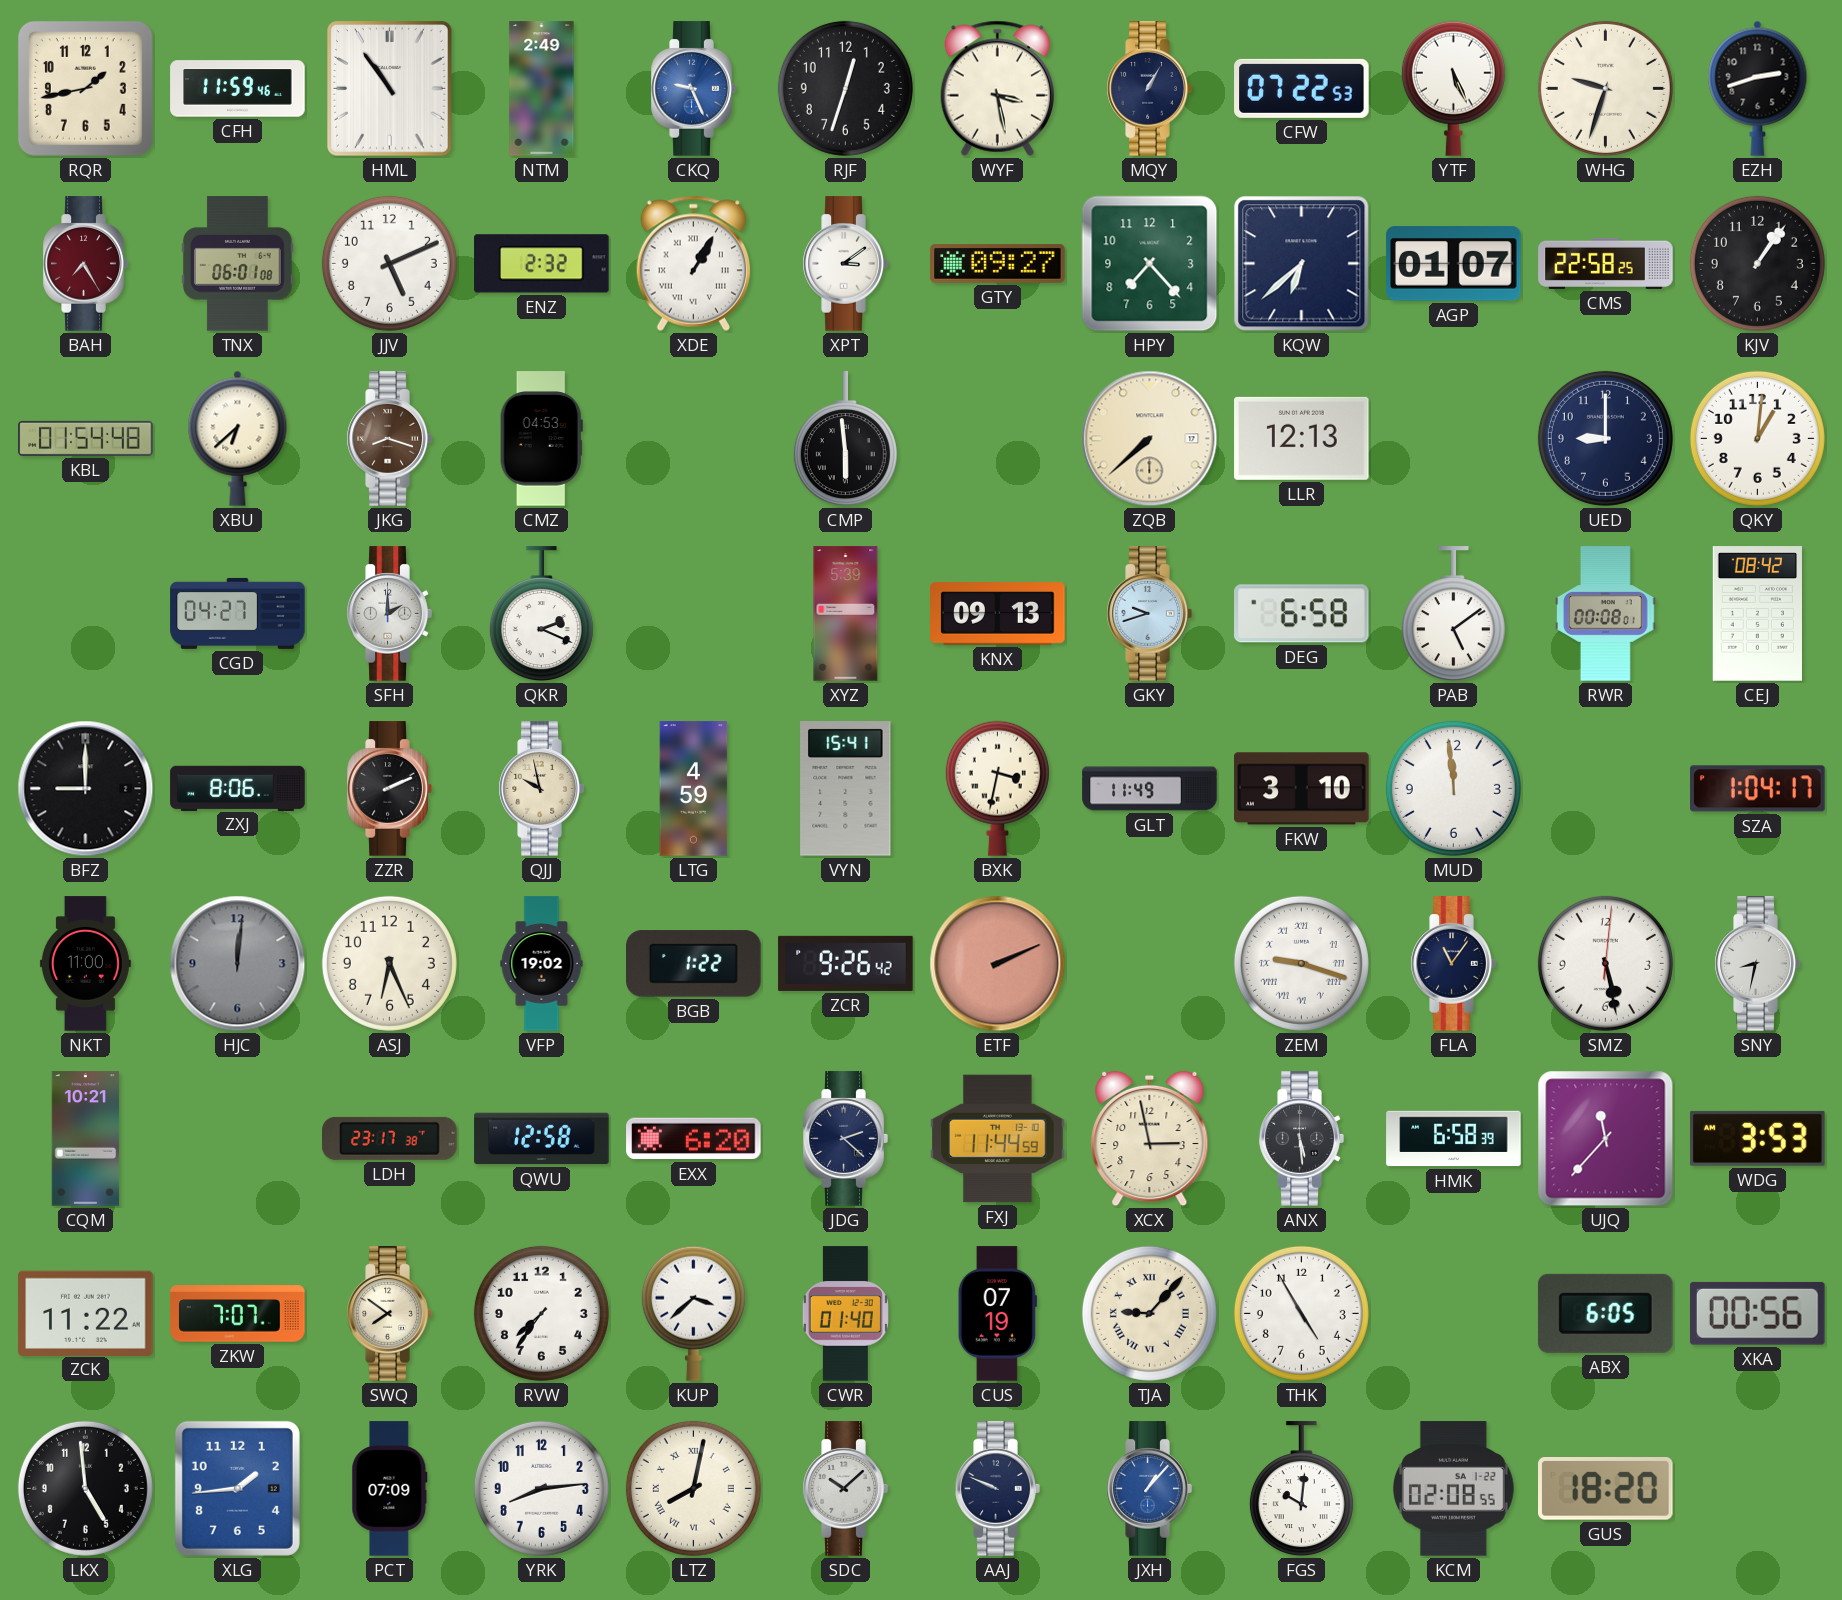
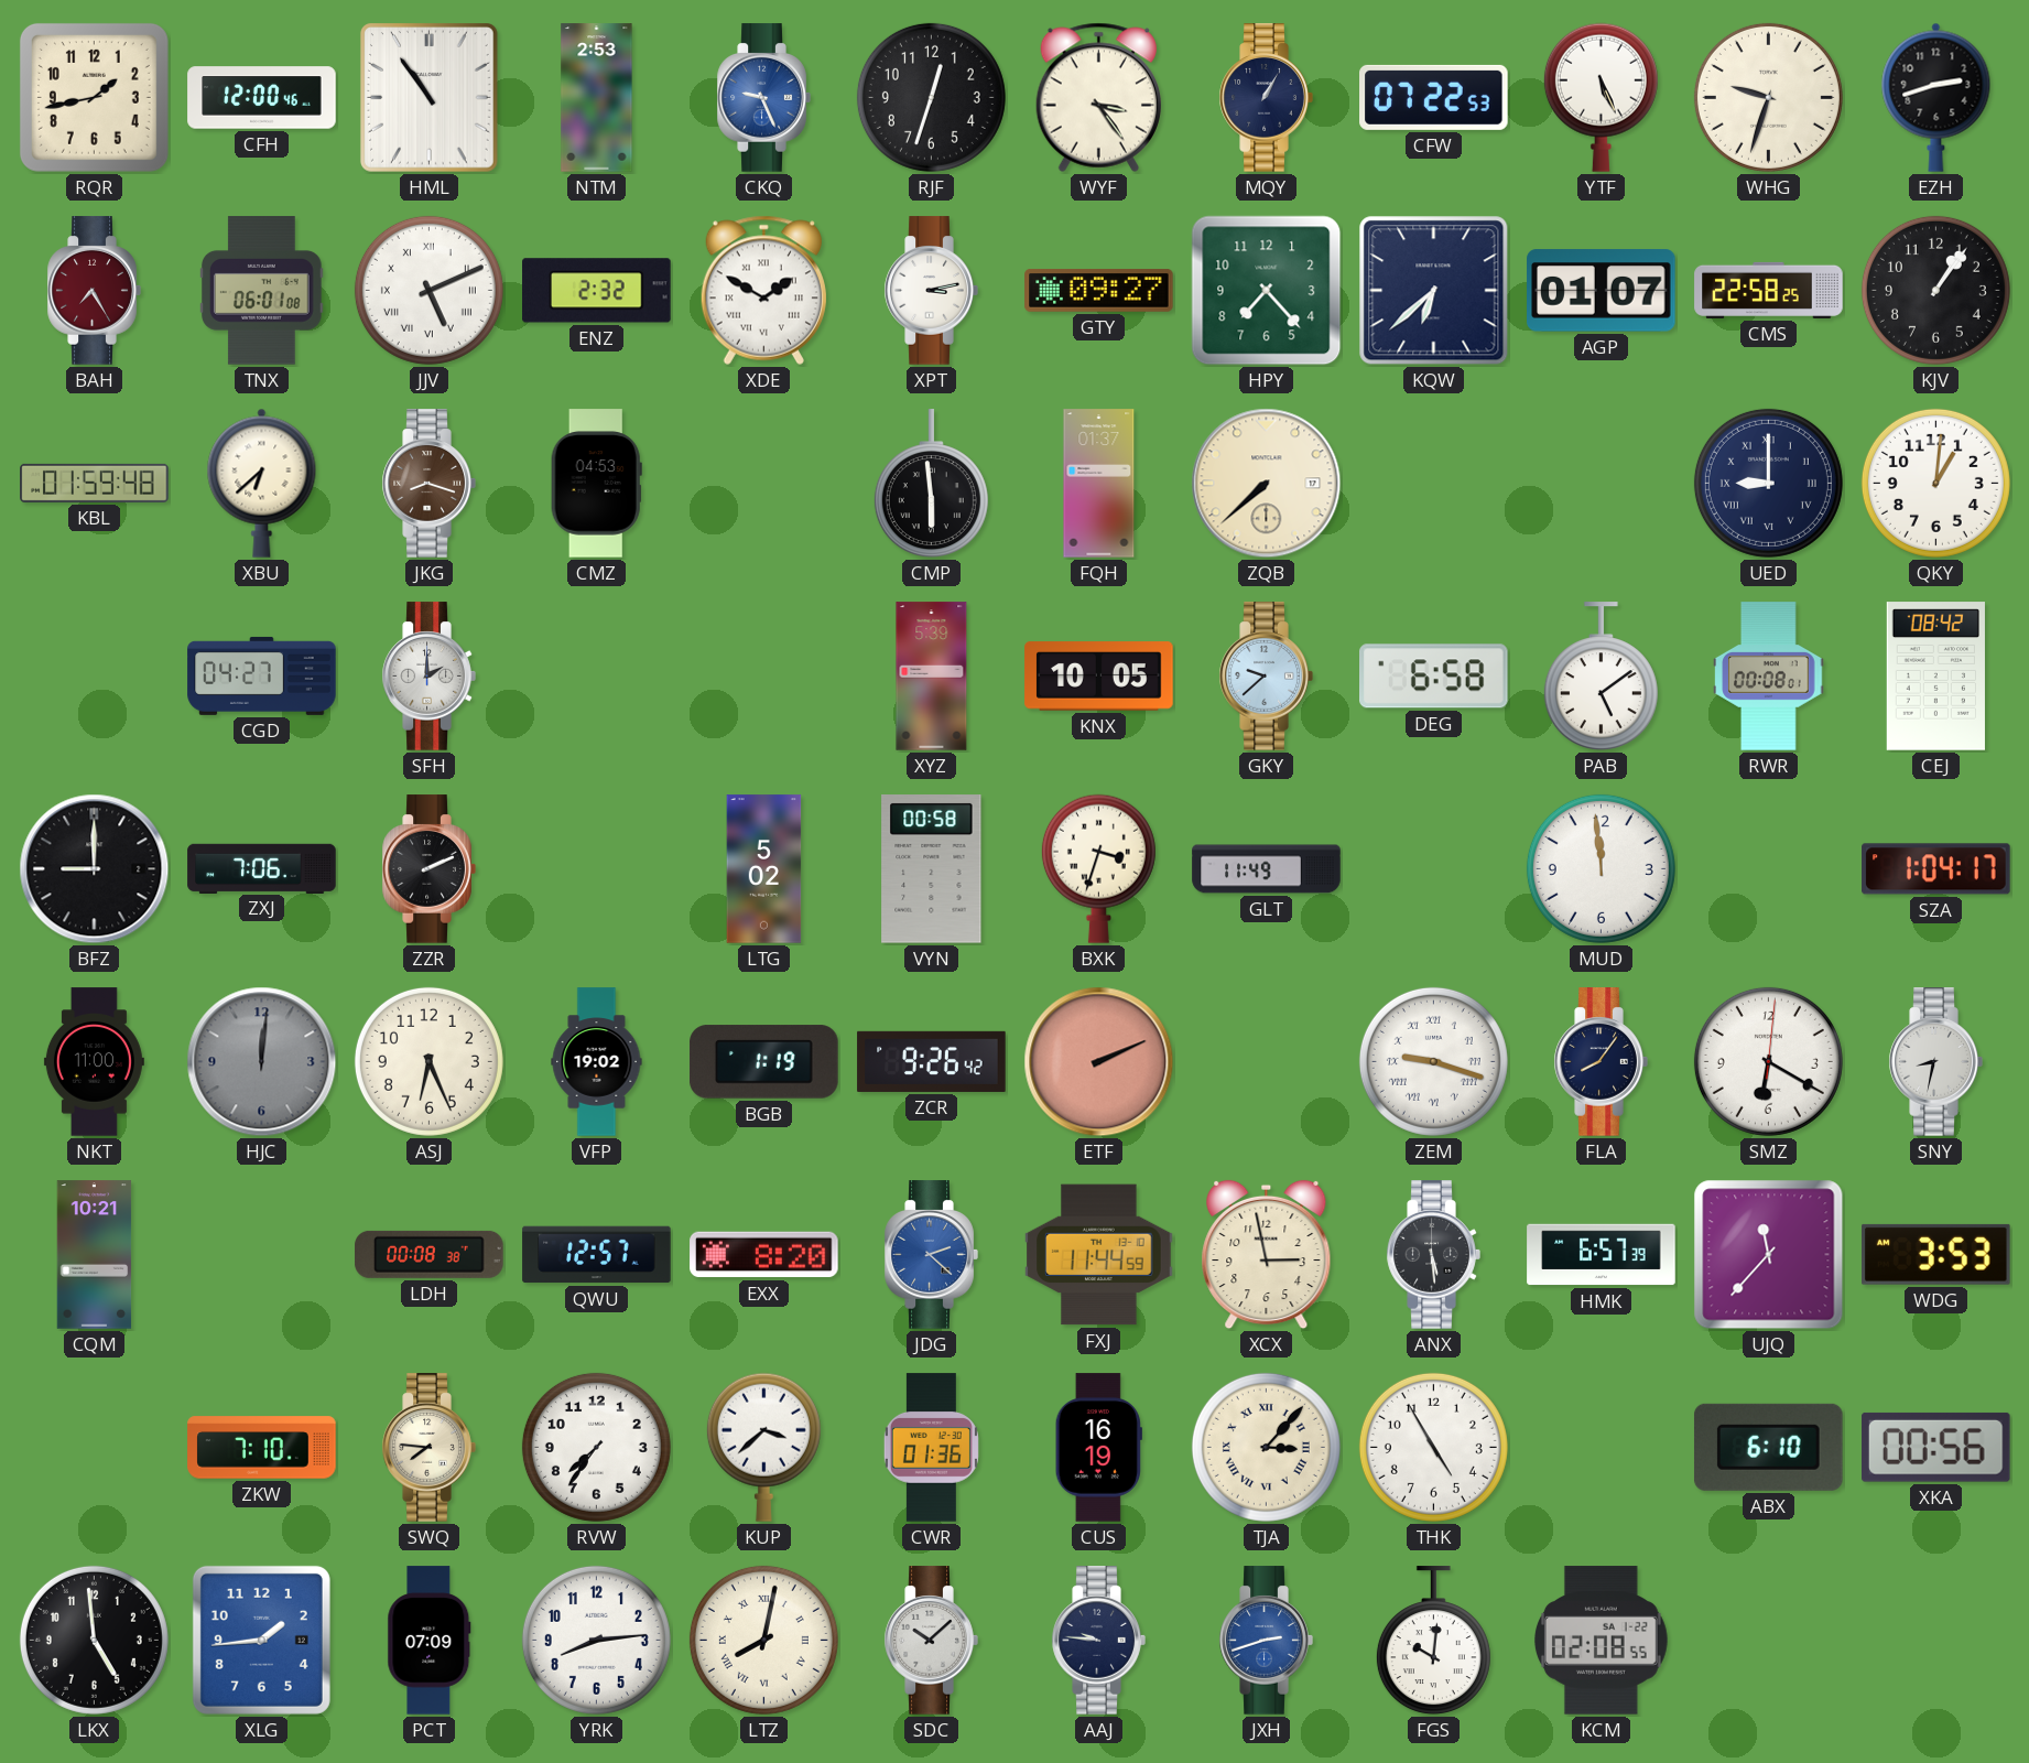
CFH: 11:59 -> 12:00
NTM: 2:49 -> 2:53
WYF: 3:28 -> 3:24
JJV numerals: Arabic -> Roman
XDE: 1:05 -> 1:50
XPT: 3:09 -> 3:13
KBL: 01:54 -> 01:59
FQH: none -> 01:37
LLR: 12:13 -> none
UED numerals: Arabic -> Roman
QKR: 2:19 -> none
KNX: 09:13 -> 10:05
GKY: 9:42 -> 9:38
ZXJ: 8:06 -> 7:06
QJJ: 9:58 -> none
LTG: 4:59 -> 5:02
VYN: 15:41 -> 00:58
BXK: 3:32 -> 3:33
FKW: 3:10 -> none
BGB: 1:22 -> 1:19
FLA: 11:06 -> 8:06
SMZ: 5:28 -> 6:20
LDH: 23:17 -> 00:08
QWU: 12:58 -> 12:57
EXX: 6:20 -> 8:20
JDG dial: navy -> blue
HMK: 6:58 -> 6:57
ZCK: 11:22 -> none
ZKW: 7:07 -> 7:10
SWQ: 7:51 -> 7:46
CWR: 01:40 -> 01:36
CUS: 07:19 -> 16:19
TJA: 9:07 -> 3:07
ABX: 6:05 -> 6:10
AAJ: 9:49 -> 9:46
JXH: 1:07 -> 2:42
GUS: 18:20 -> none
